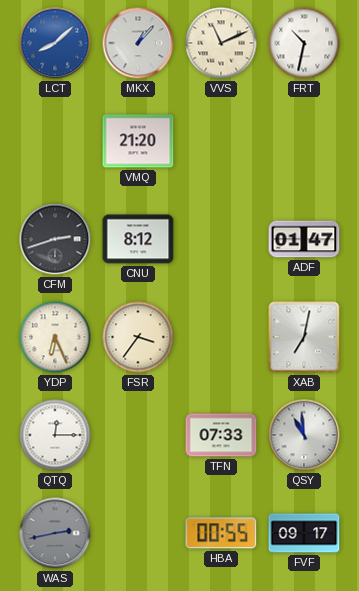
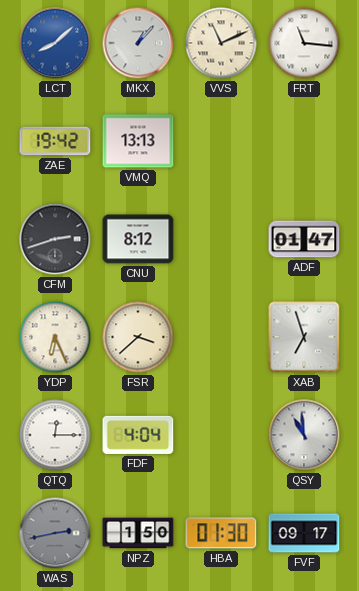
FRT: 10:32 -> 11:16
ZAE: none -> 19:42
VMQ: 21:20 -> 13:13
FSR: 3:36 -> 3:38
XAB: 7:02 -> 6:57
FDF: none -> 4:04
TFN: 07:33 -> none
NPZ: none -> 1:50
HBA: 00:55 -> 01:30
